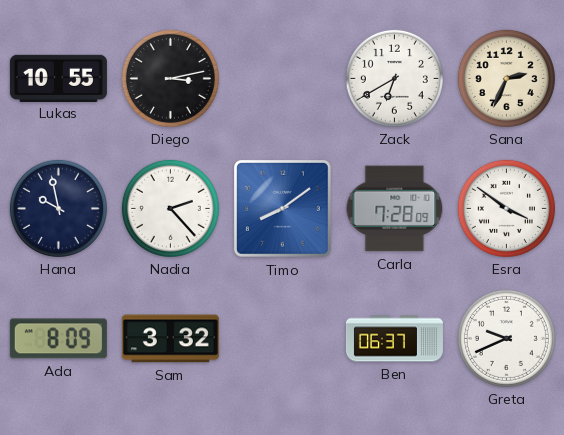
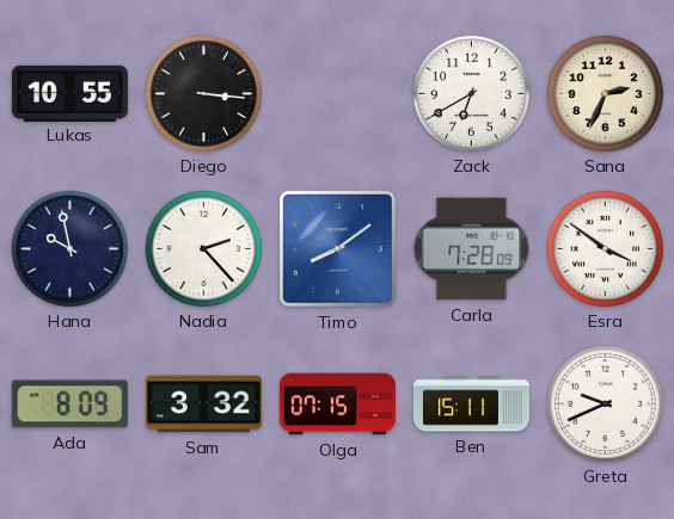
Diego: 3:13 -> 3:16
Olga: none -> 07:15
Ben: 06:37 -> 15:11
